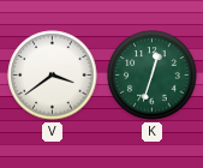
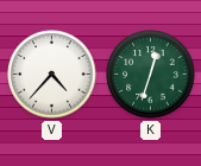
V: 3:39 -> 4:37
